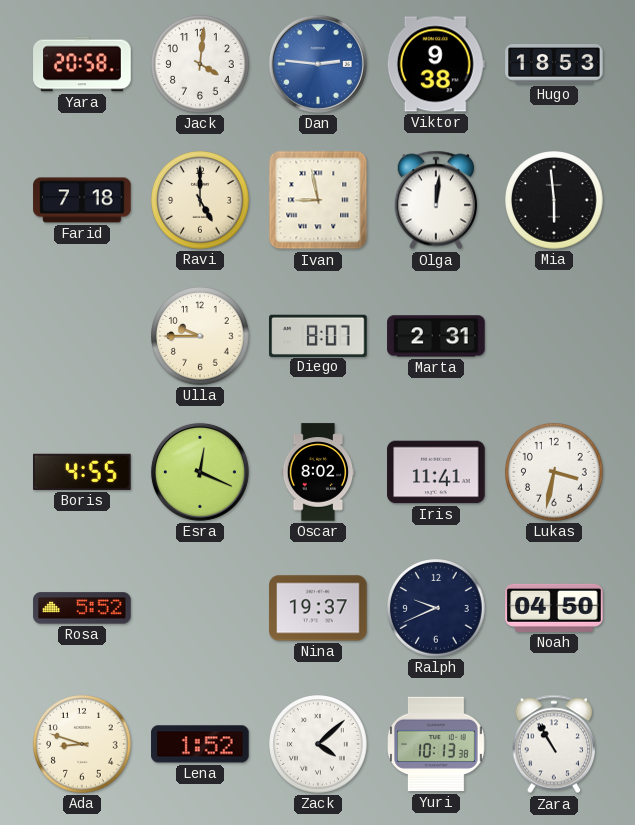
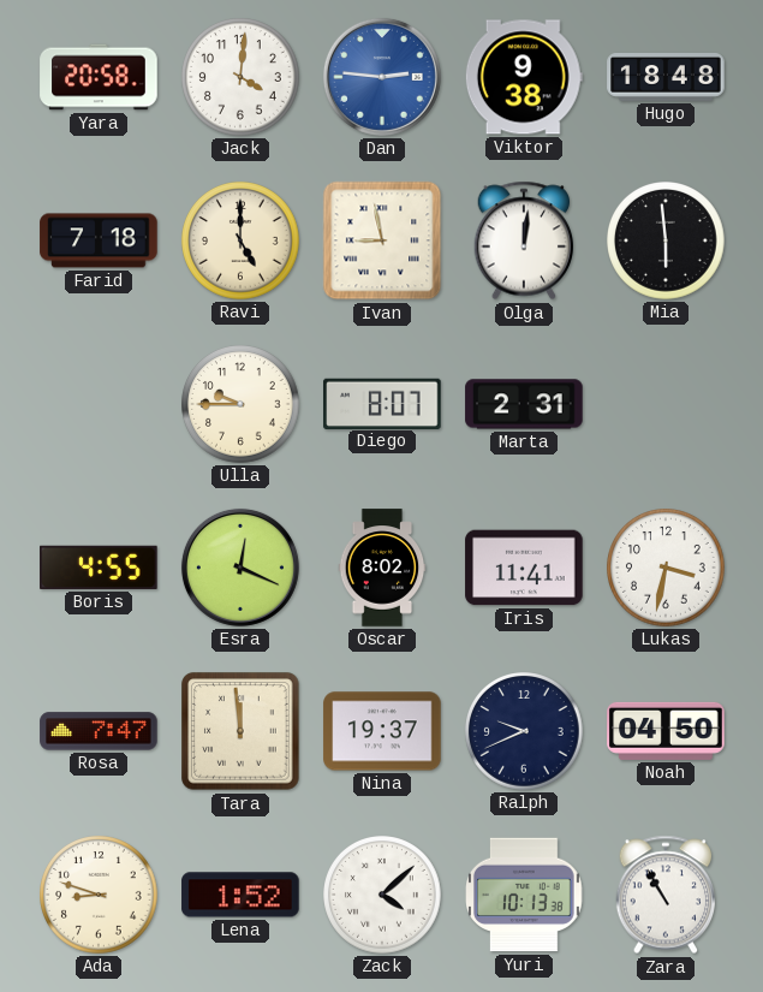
Hugo: 18:53 -> 18:48
Rosa: 5:52 -> 7:47
Tara: none -> 11:59
